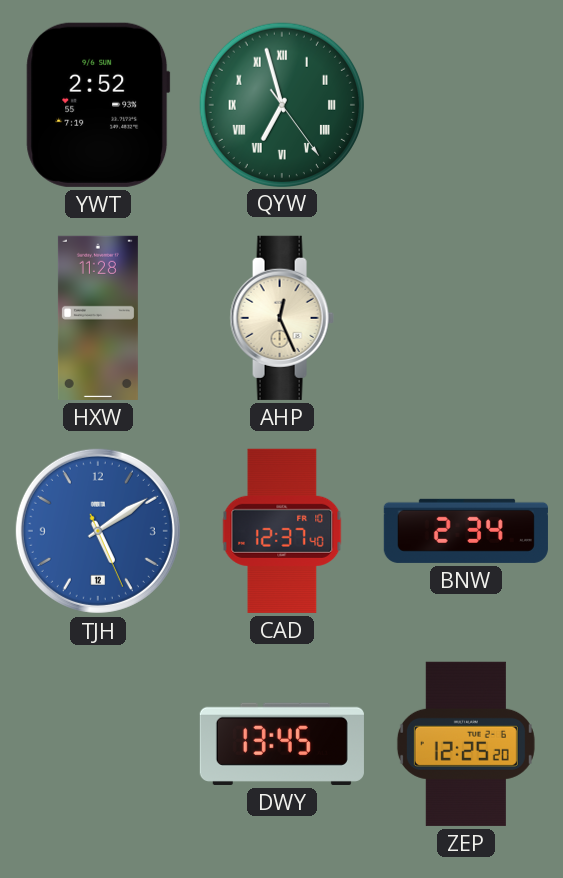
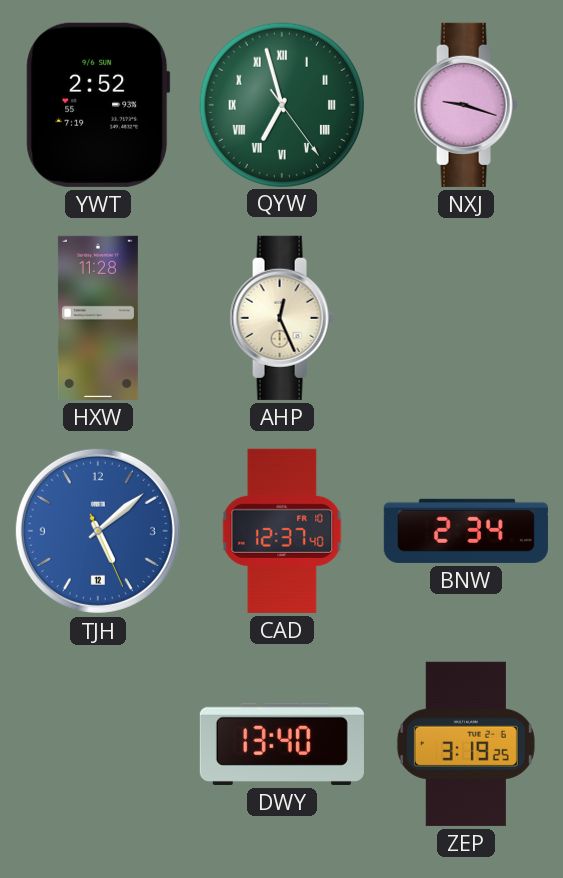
NXJ: none -> 9:18
TJH: 5:09 -> 5:08
DWY: 13:45 -> 13:40
ZEP: 12:25 -> 3:19
